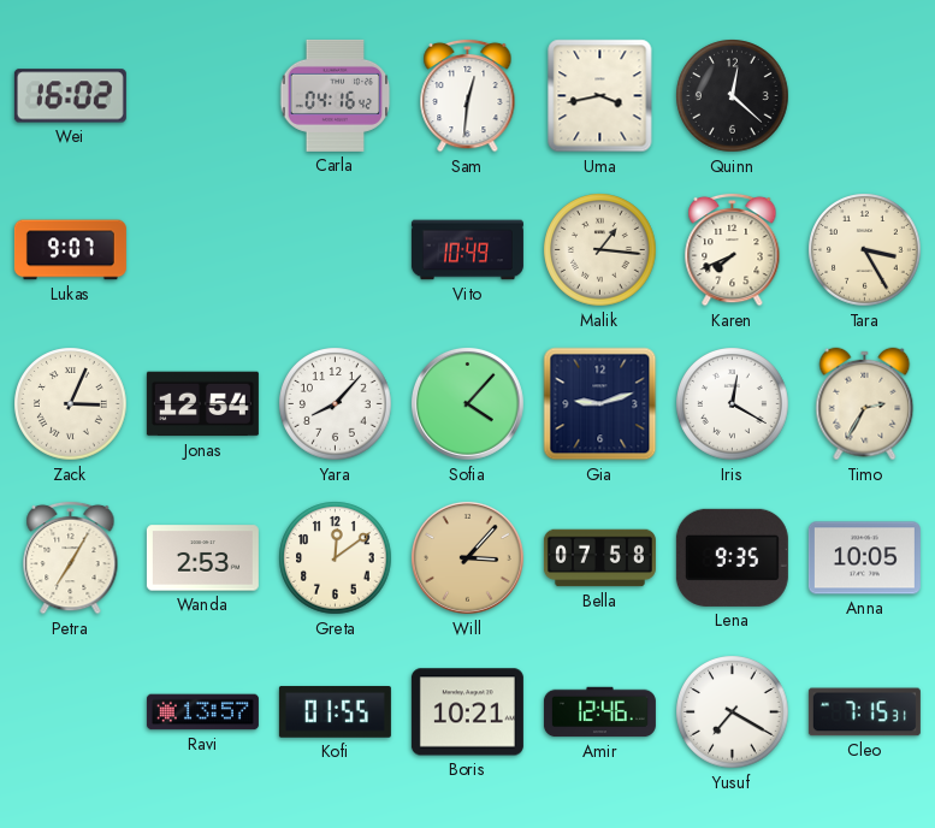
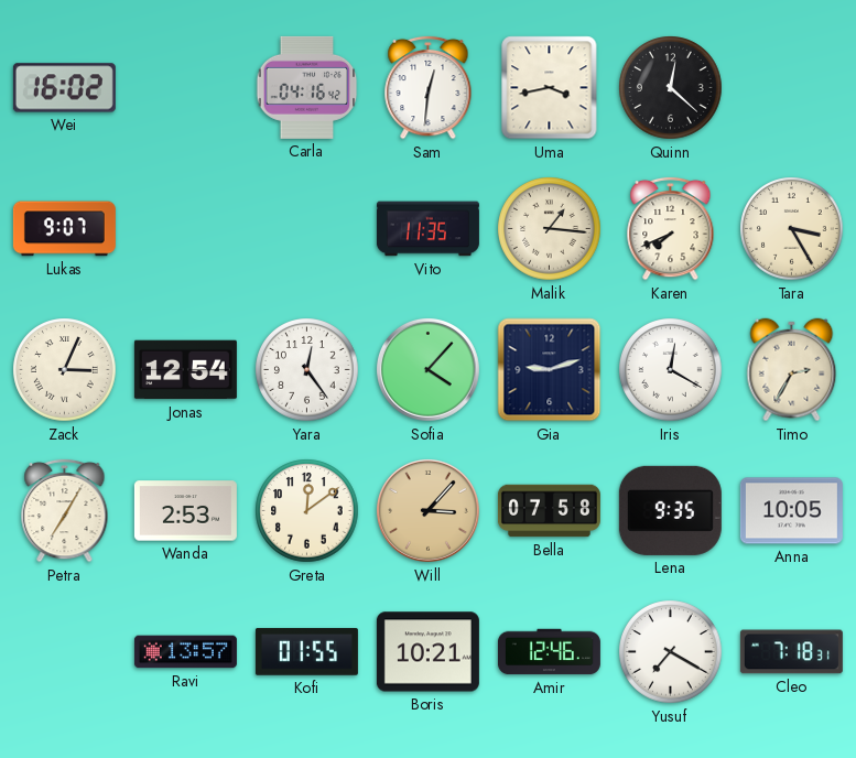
Vito: 10:49 -> 11:35
Yara: 8:07 -> 12:24
Cleo: 7:15 -> 7:18
